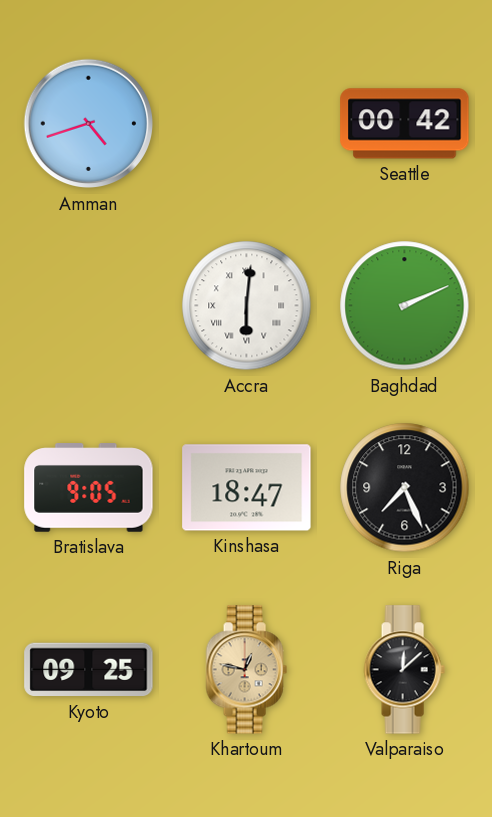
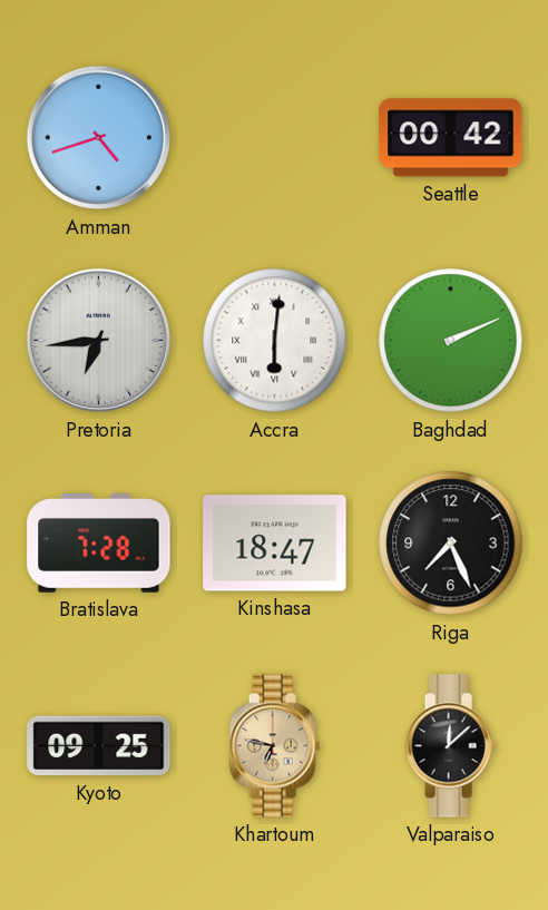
Pretoria: none -> 6:44
Bratislava: 9:05 -> 7:28
Khartoum: 12:47 -> 6:47
